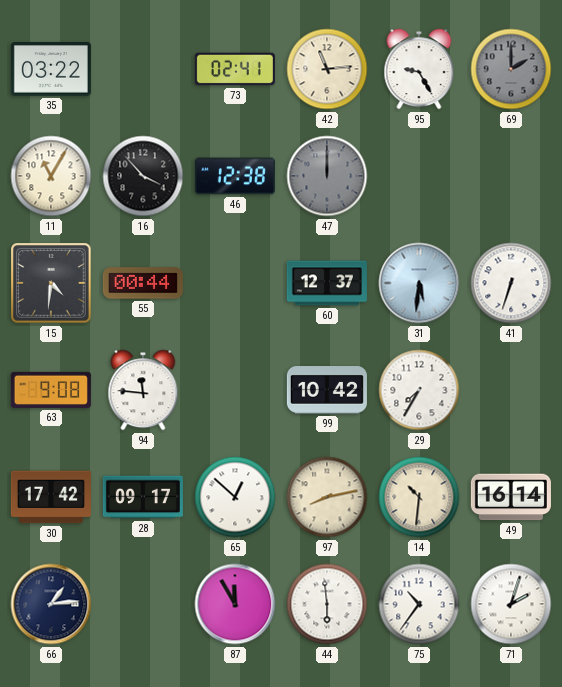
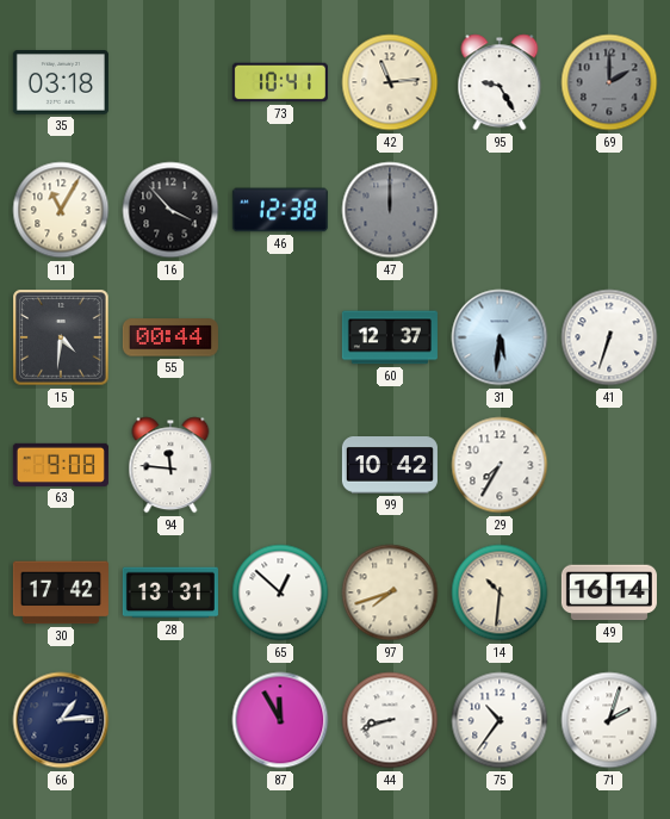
35: 03:22 -> 03:18
73: 02:41 -> 10:41
28: 09:17 -> 13:31
97: 8:13 -> 7:42
44: 5:59 -> 8:42
